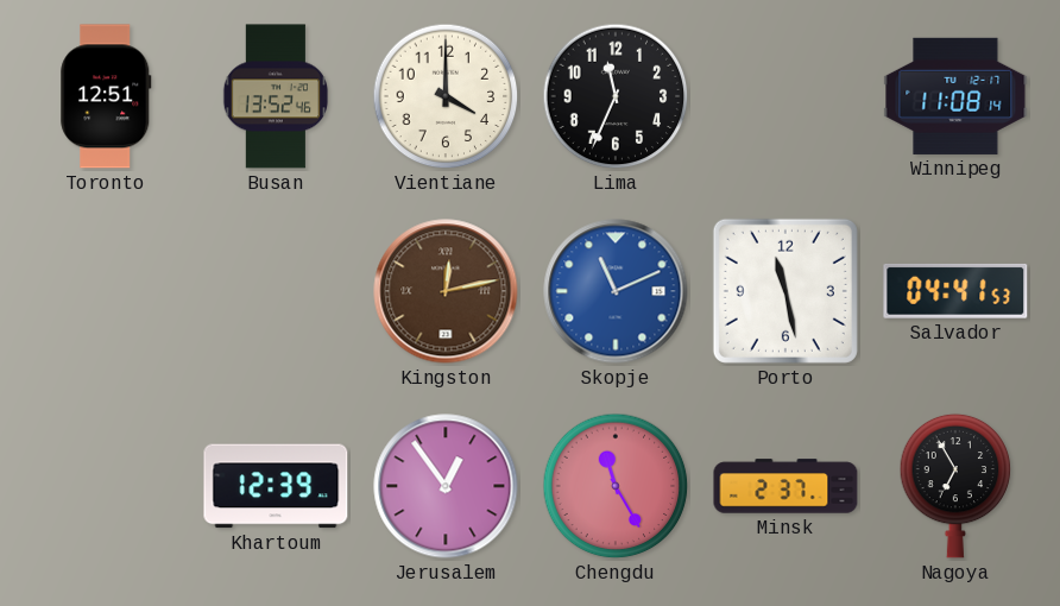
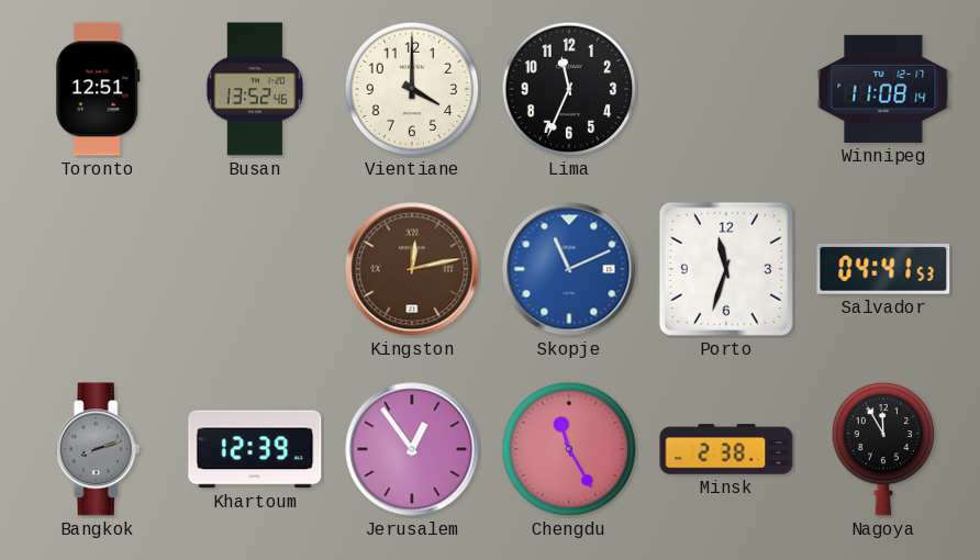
Porto: 11:28 -> 11:33
Bangkok: none -> 8:12
Minsk: 2:37 -> 2:38
Nagoya: 6:55 -> 11:55
